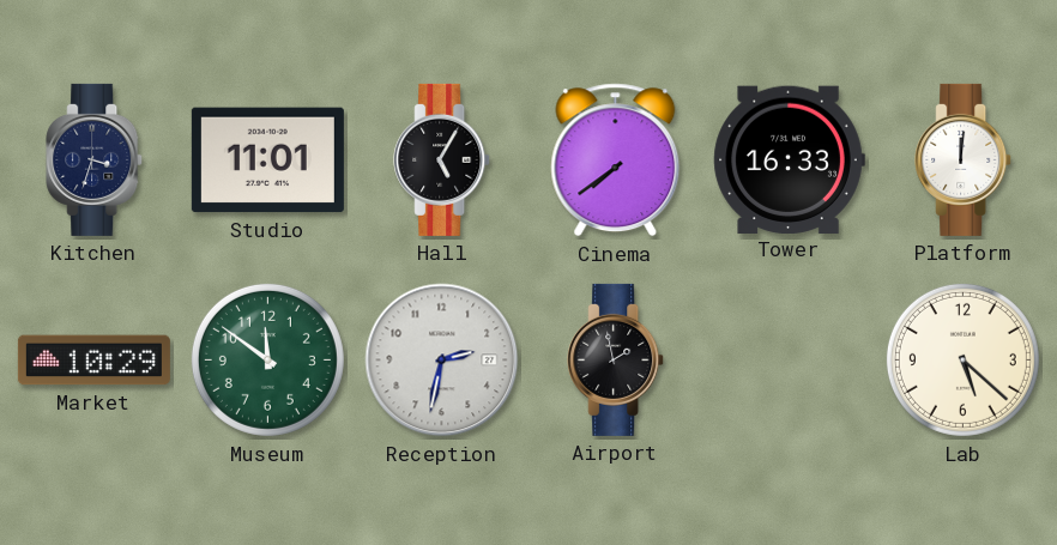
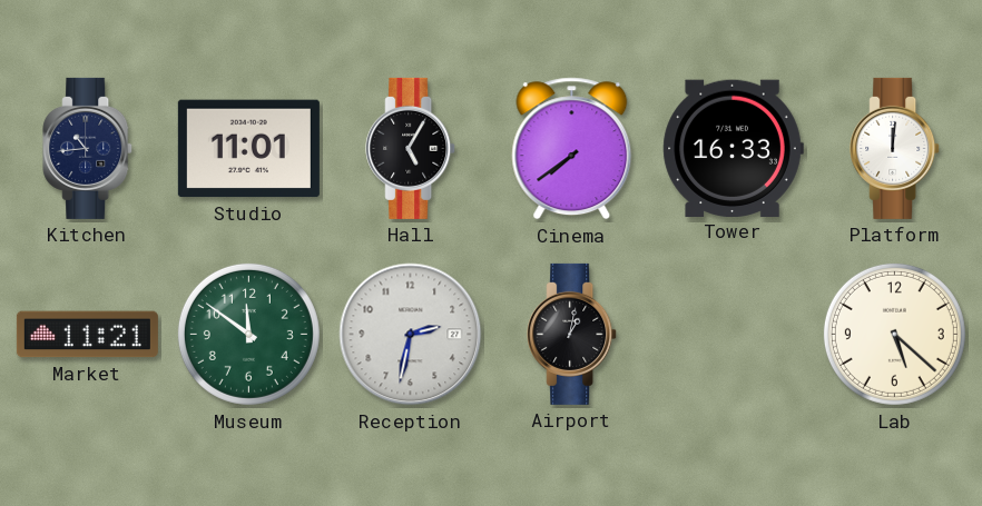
Kitchen: 3:33 -> 10:44
Market: 10:29 -> 11:21
Airport: 1:58 -> 1:02
